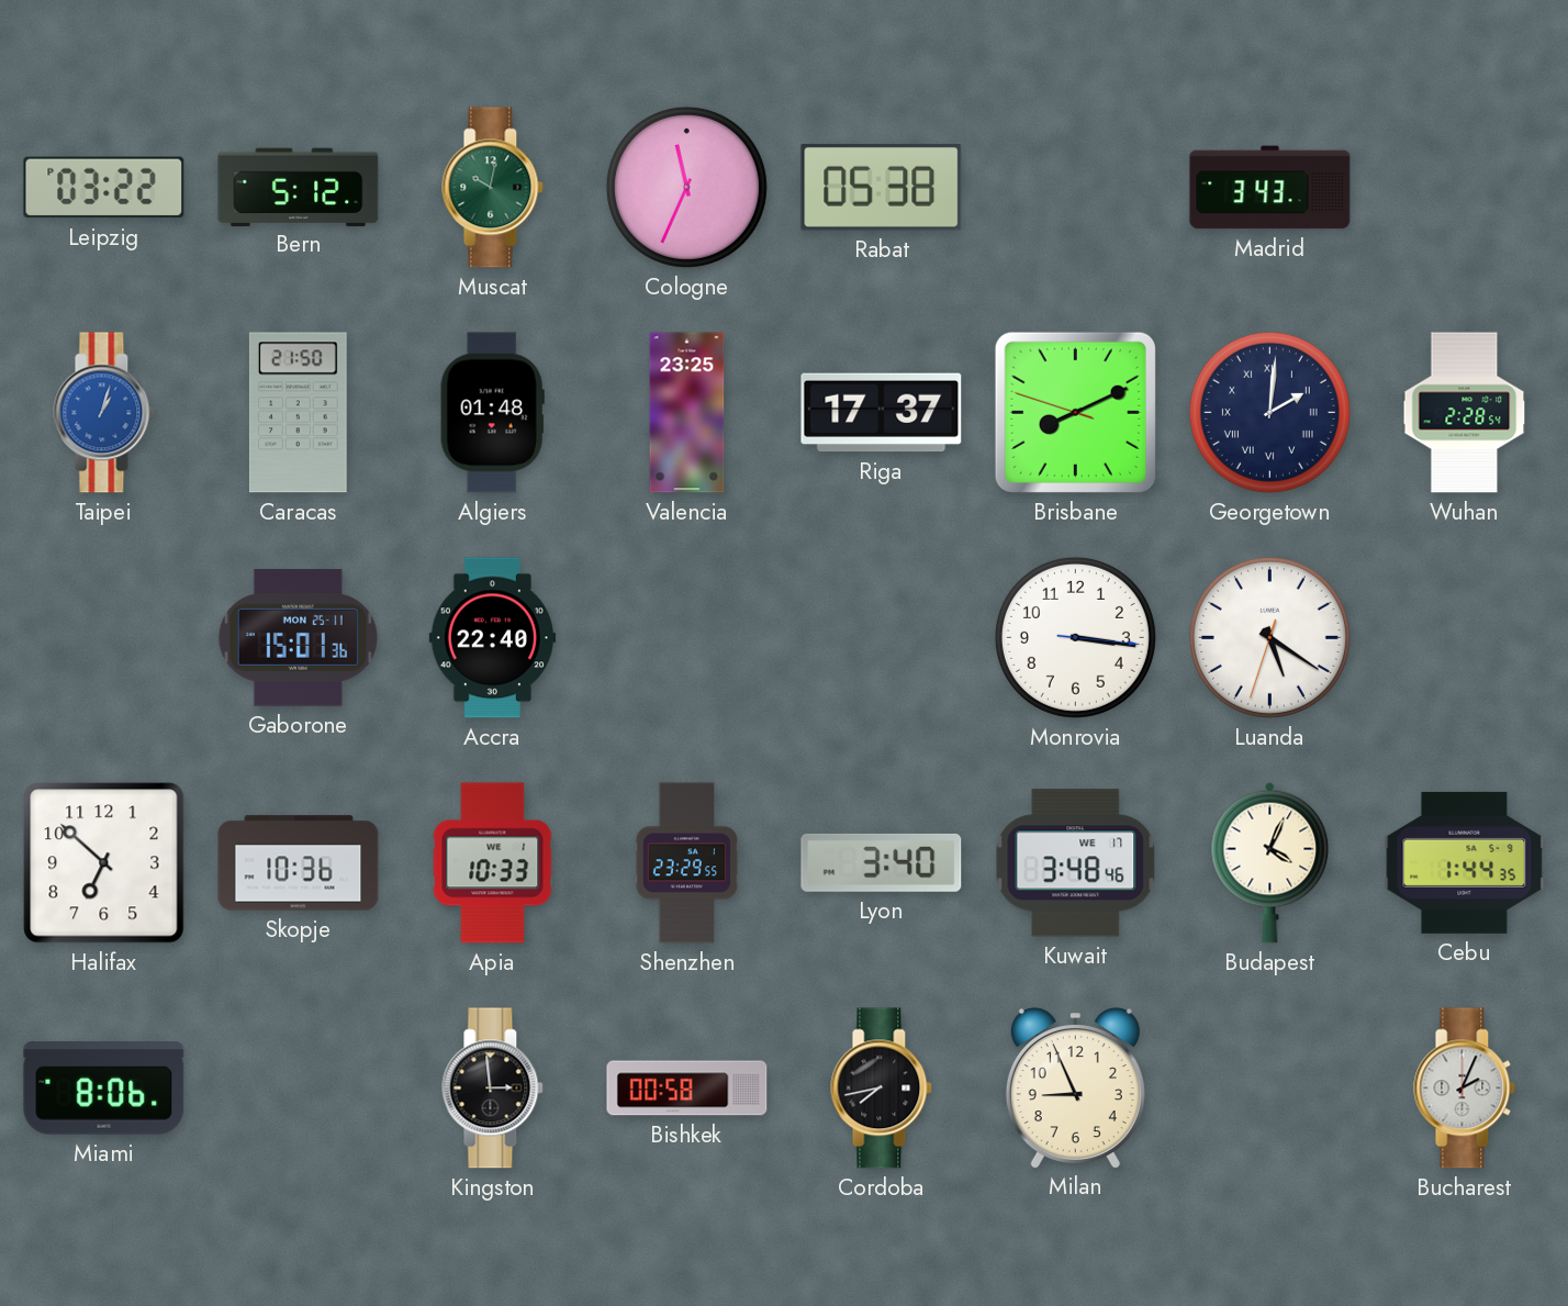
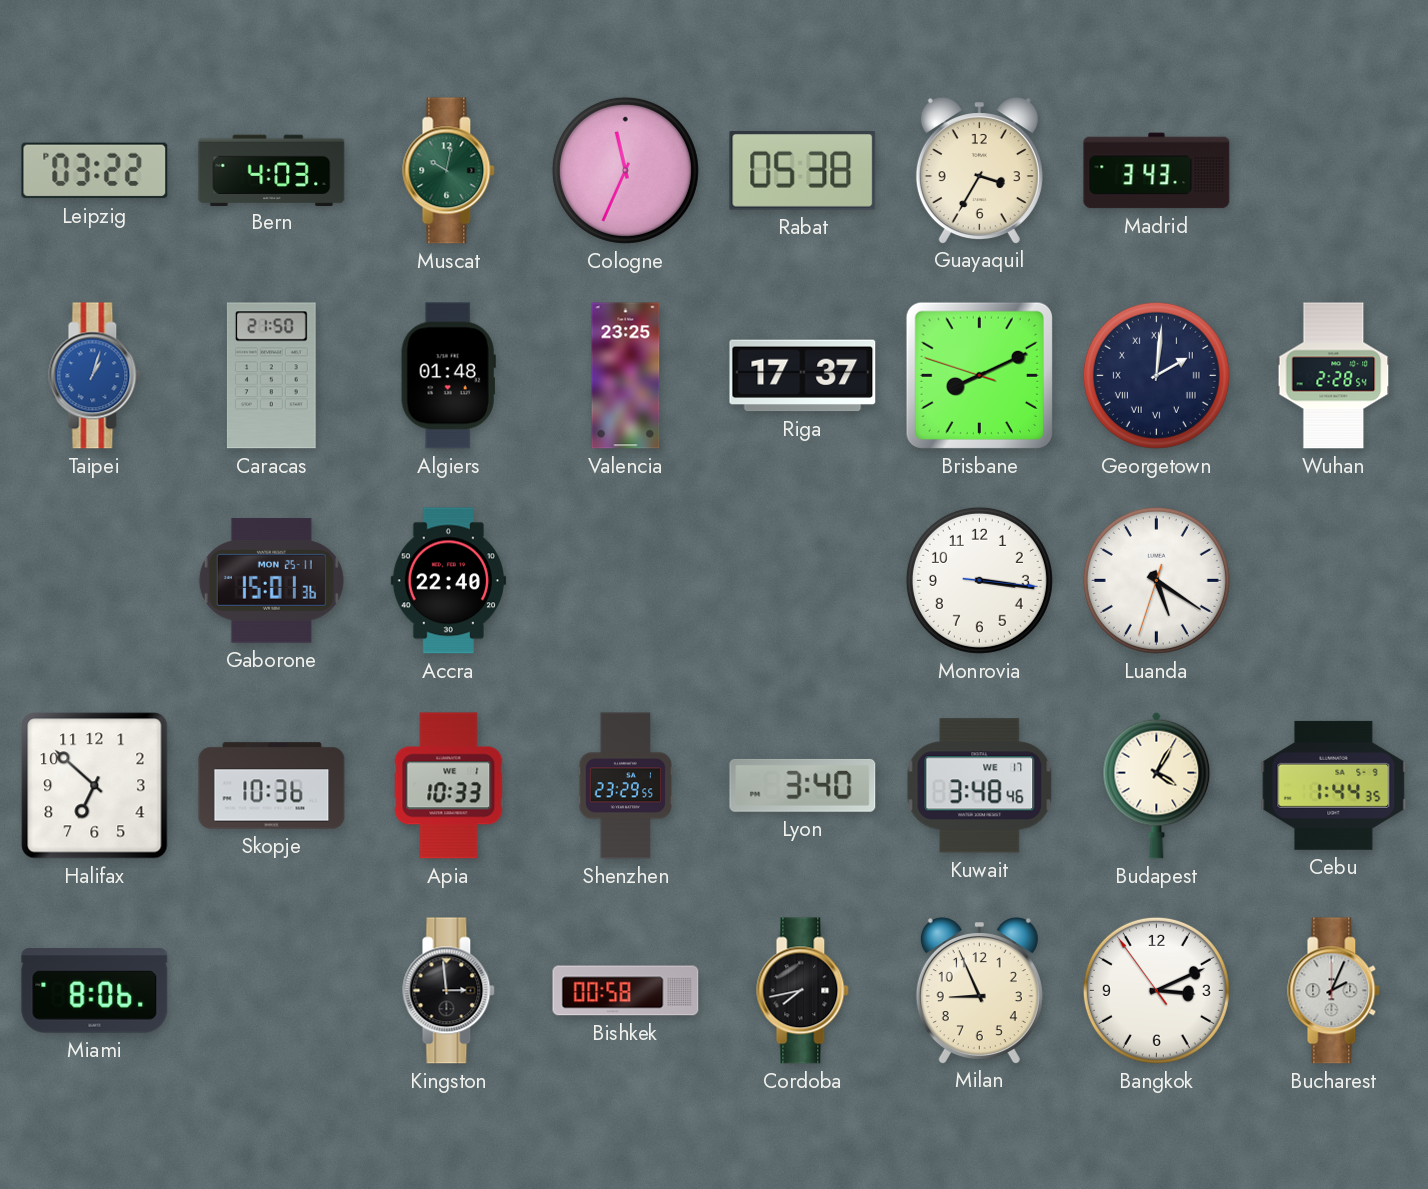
Bern: 5:12 -> 4:03
Guayaquil: none -> 3:35
Budapest: 4:04 -> 4:05
Bangkok: none -> 3:10
